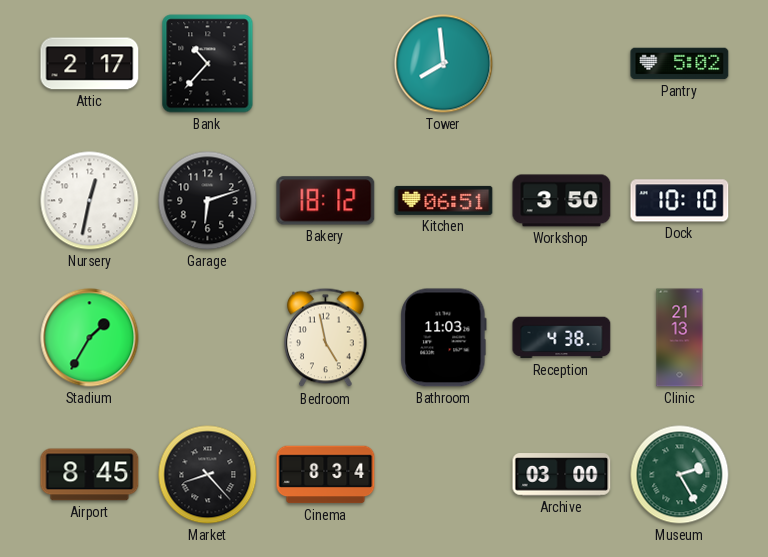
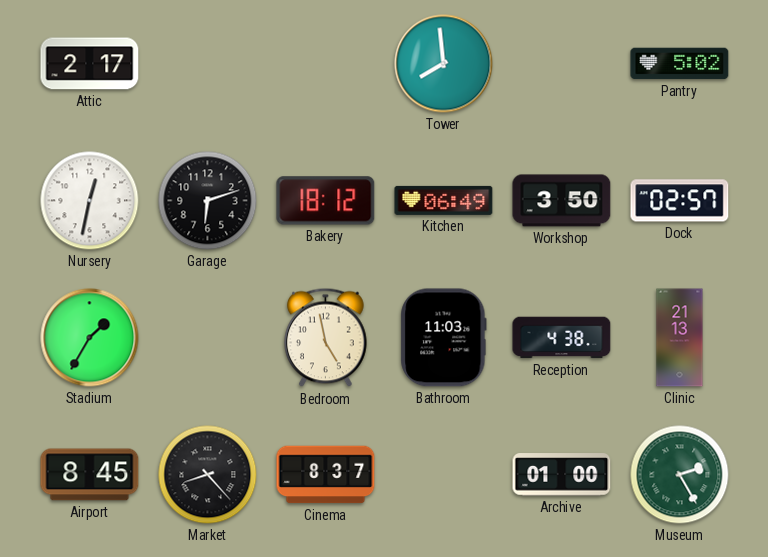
Bank: 10:37 -> none
Kitchen: 06:51 -> 06:49
Dock: 10:10 -> 02:57
Cinema: 8:34 -> 8:37
Archive: 03:00 -> 01:00
